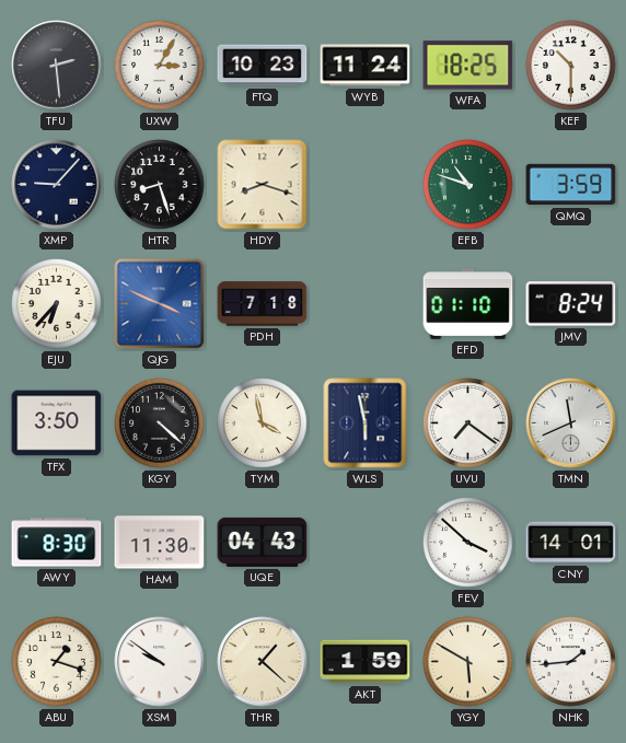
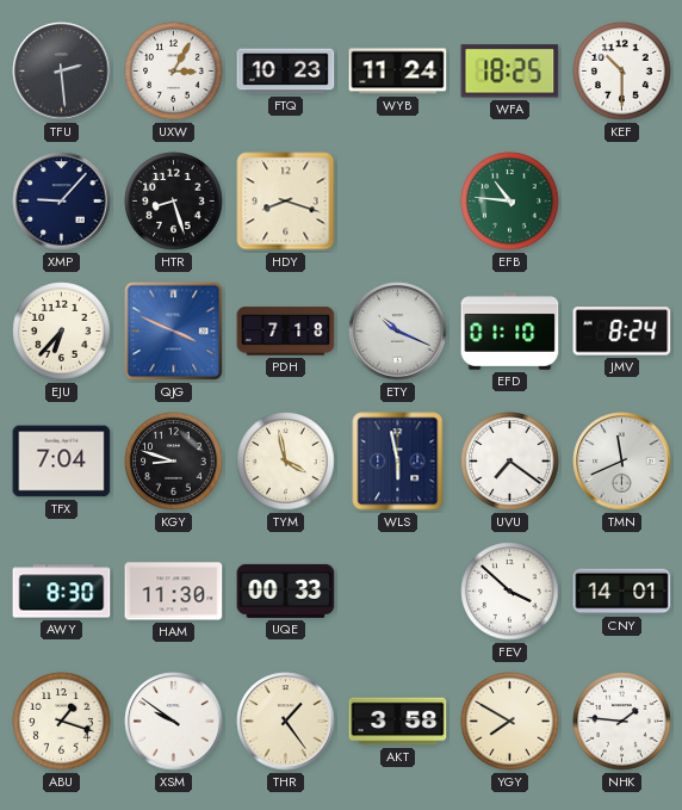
EFB: 10:48 -> 10:46
QMQ: 3:59 -> none
ETY: none -> 10:19
TFX: 3:50 -> 7:04
KGY: 4:22 -> 8:48
UQE: 04:43 -> 00:33
THR: 1:22 -> 1:24
AKT: 1:59 -> 3:58
YGY: 5:50 -> 7:50
NHK: 1:44 -> 1:46
